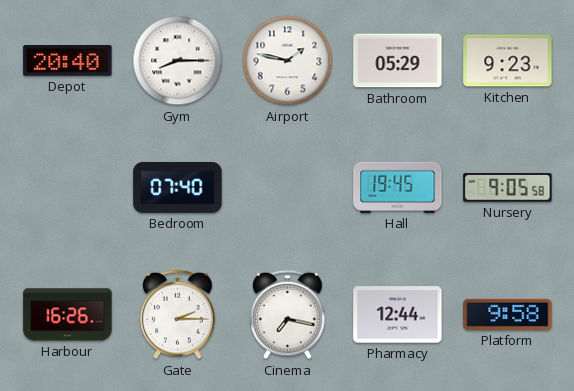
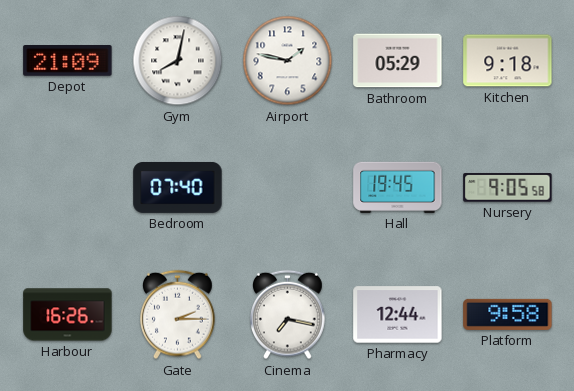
Depot: 20:40 -> 21:09
Gym: 8:15 -> 8:02
Kitchen: 9:23 -> 9:18
